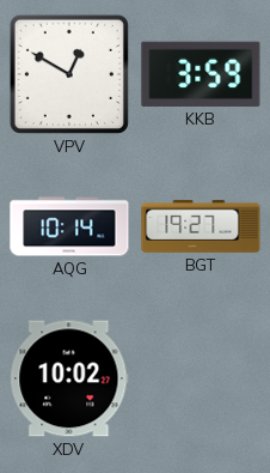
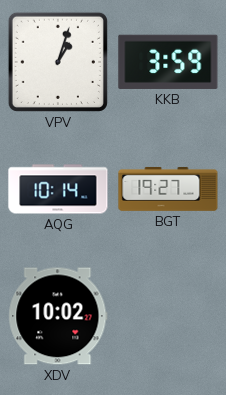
VPV: 12:50 -> 1:03
